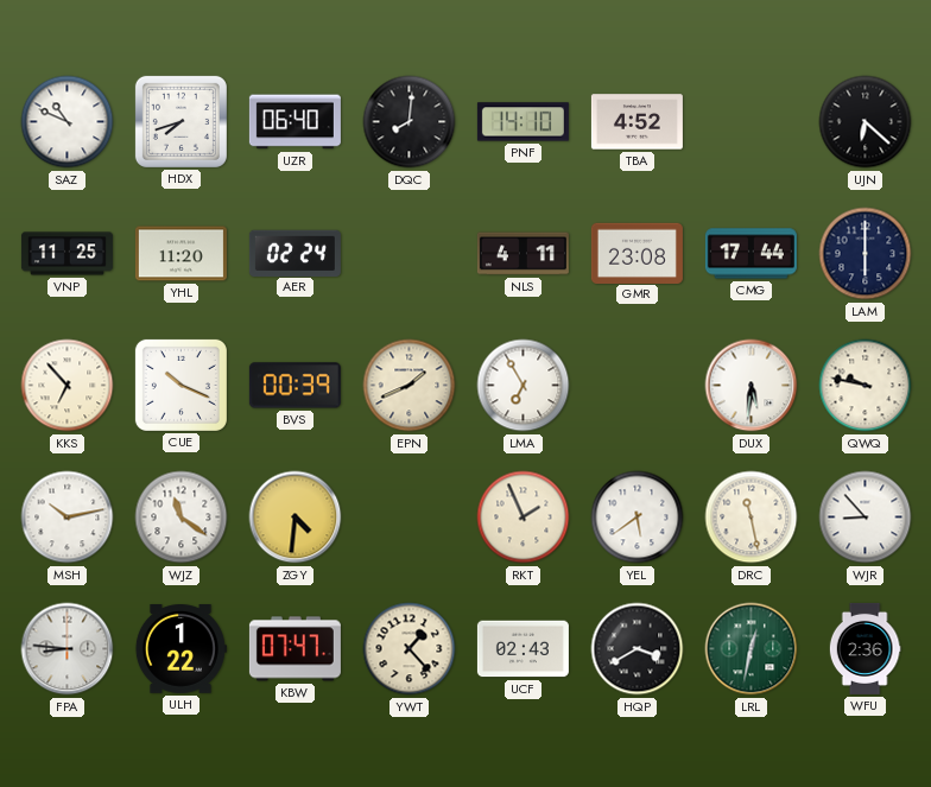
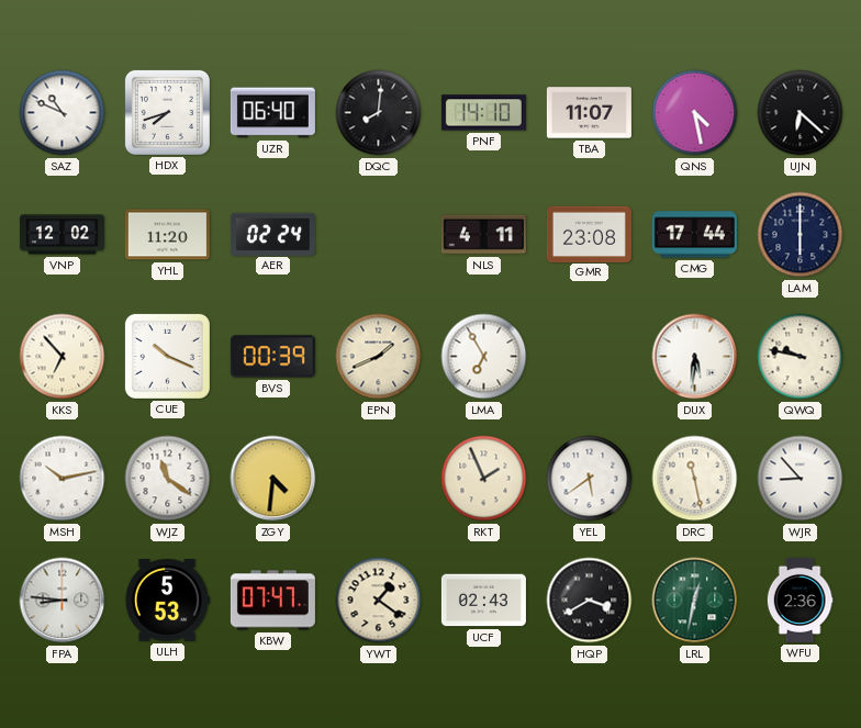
TBA: 4:52 -> 11:07
QNS: none -> 4:28
VNP: 11:25 -> 12:02
ULH: 1:22 -> 5:53
YWT: 1:23 -> 1:21
